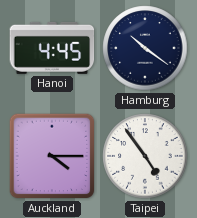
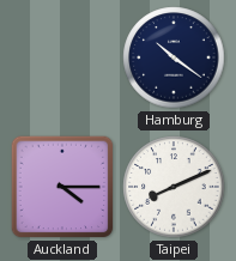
Hanoi: 4:45 -> none
Taipei: 4:54 -> 8:11
